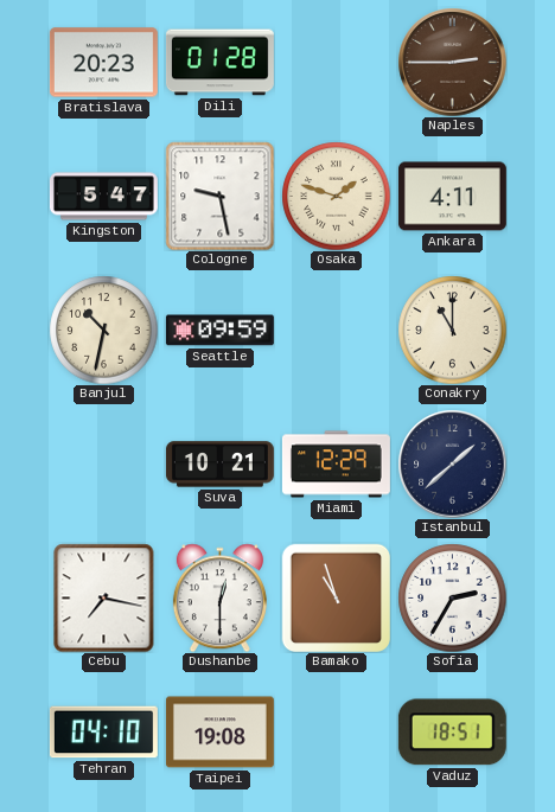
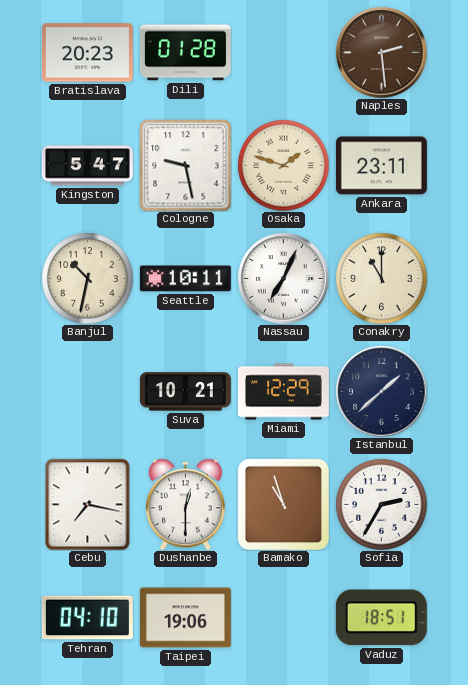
Naples: 2:45 -> 2:29
Ankara: 4:11 -> 23:11
Seattle: 09:59 -> 10:11
Nassau: none -> 7:04
Taipei: 19:08 -> 19:06
